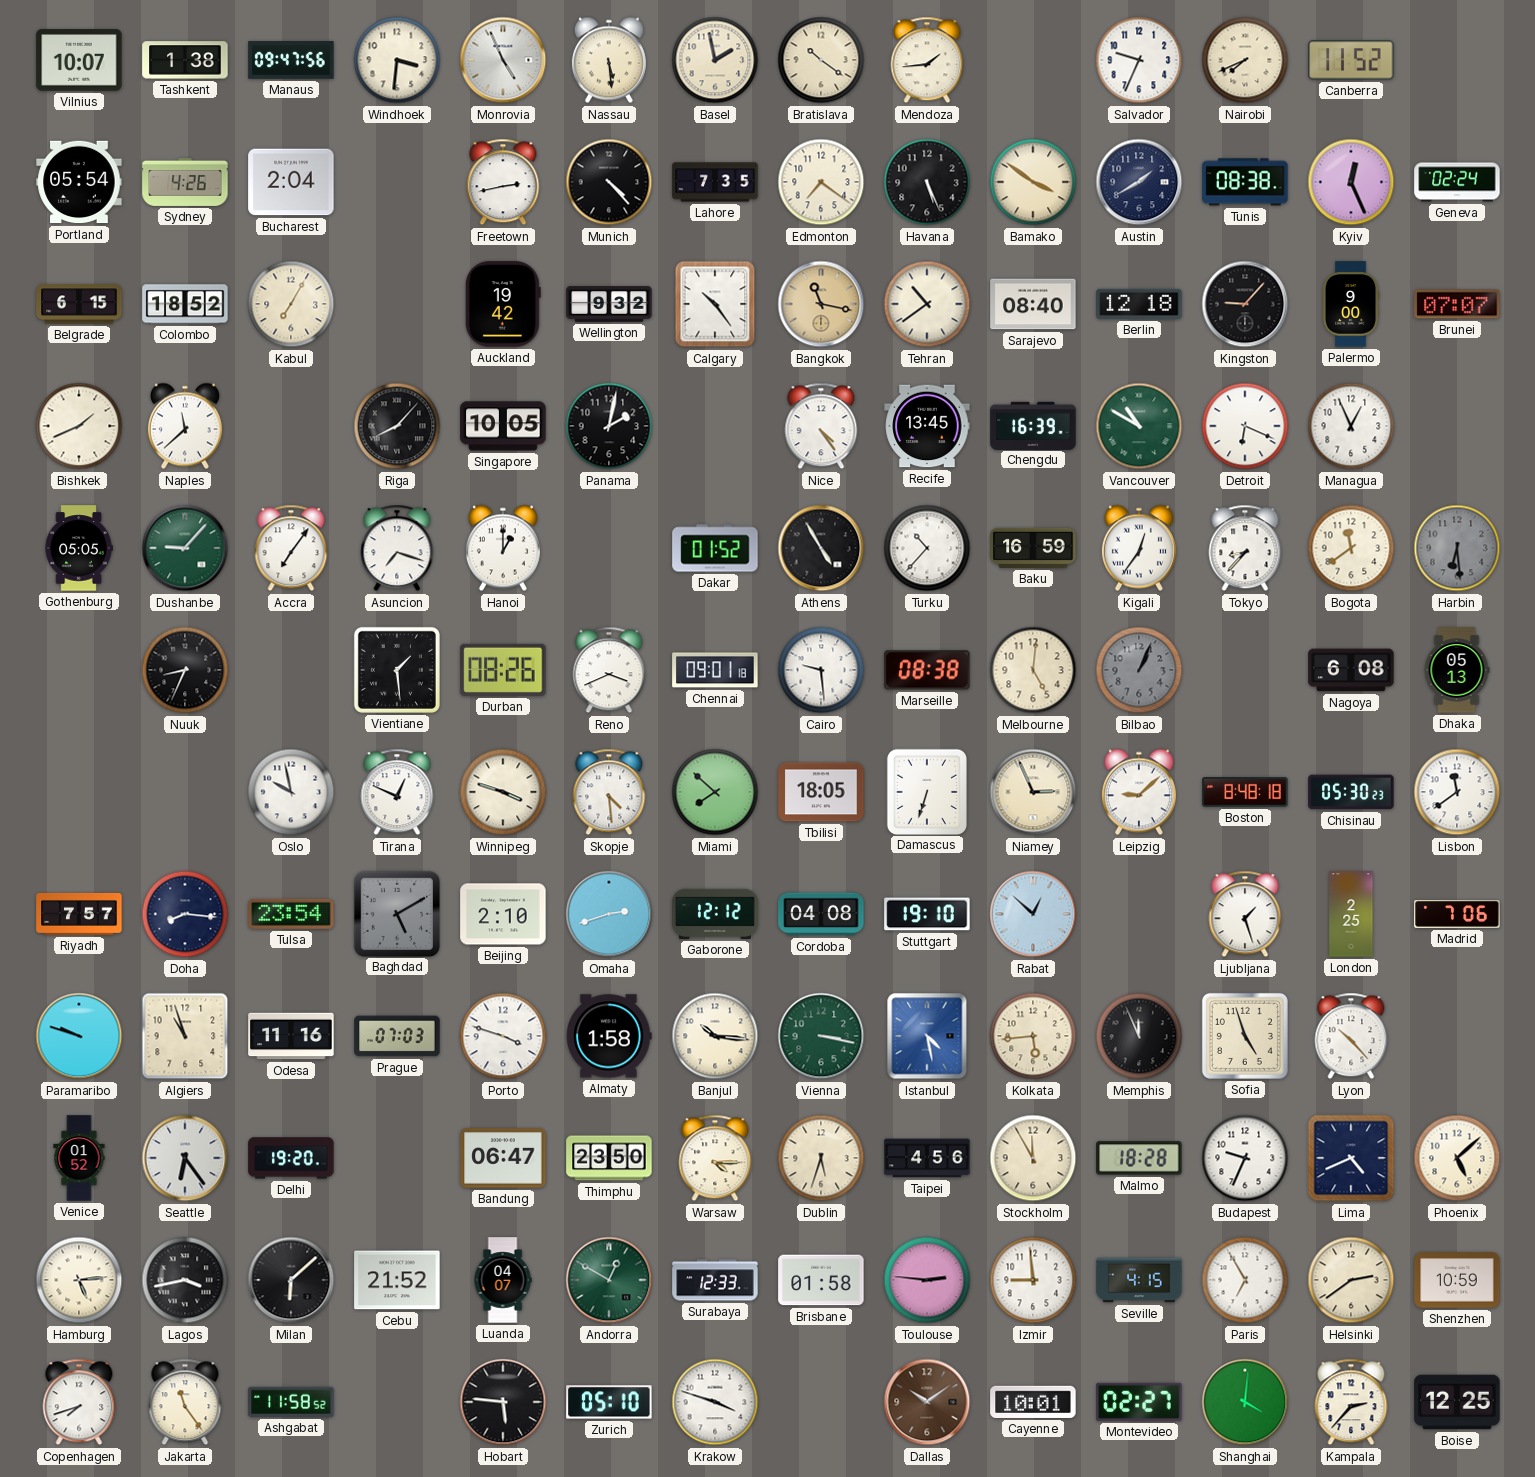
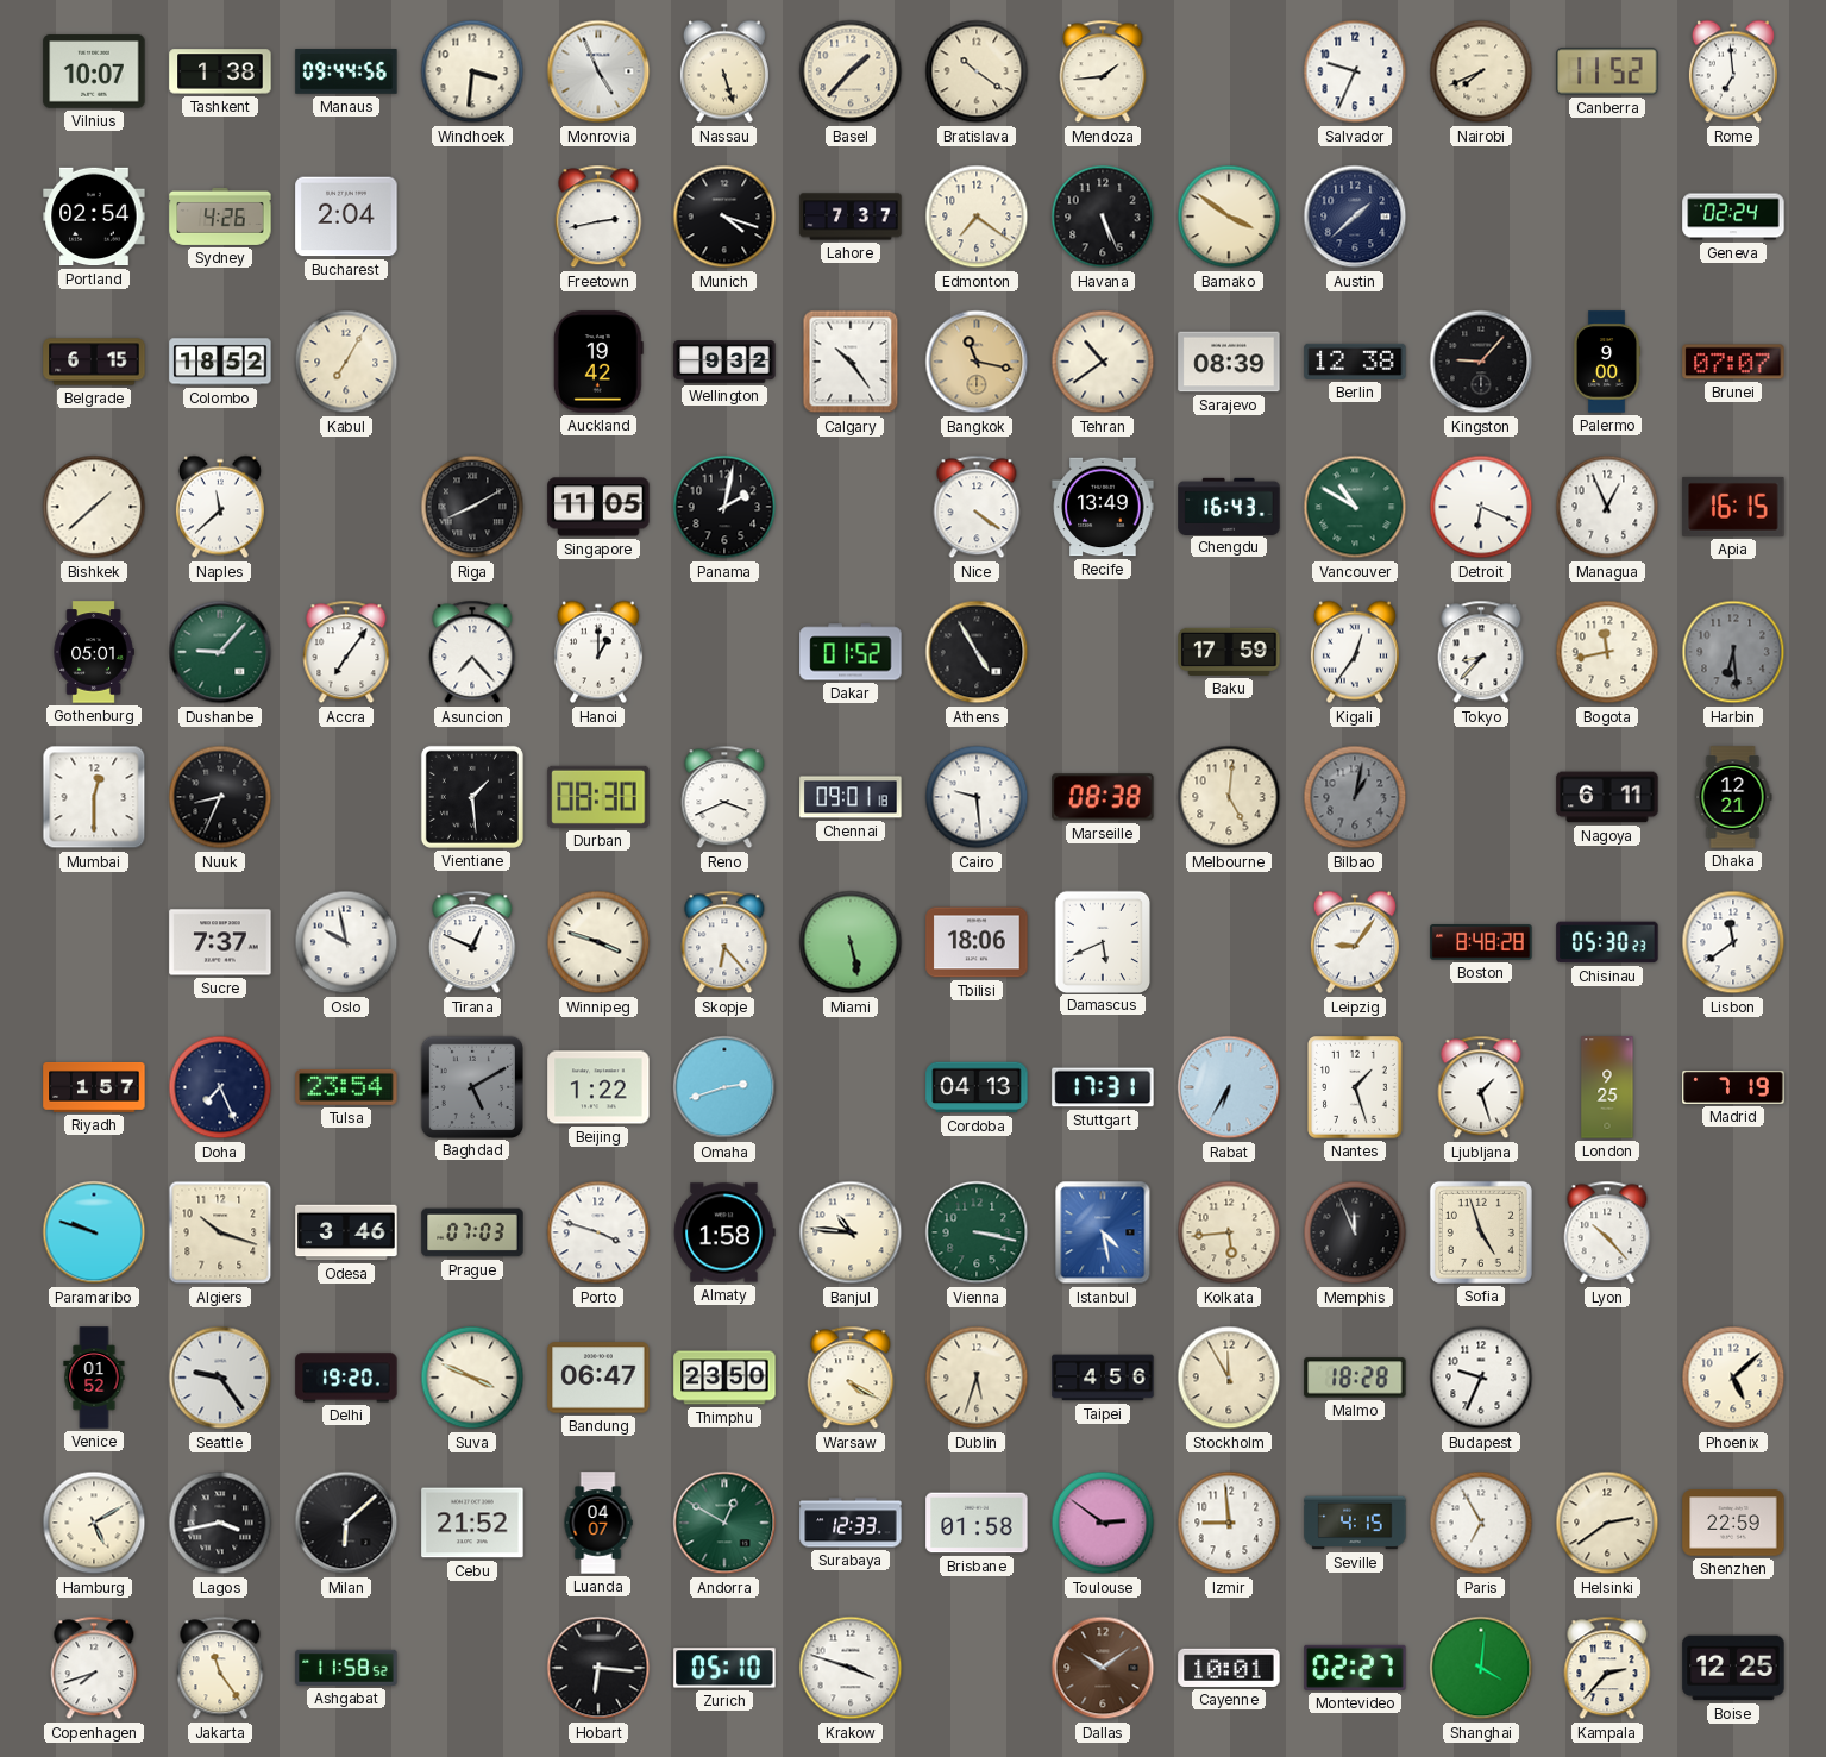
Manaus: 09:47 -> 09:44
Nassau: 5:29 -> 5:27
Basel: 1:58 -> 1:37
Rome: none -> 6:59
Portland: 05:54 -> 02:54
Munich: 4:23 -> 4:18
Lahore: 7:35 -> 7:37
Austin: 1:40 -> 1:38
Tunis: 08:38 -> none
Kyiv: 12:26 -> none
Sarajevo: 08:40 -> 08:39
Berlin: 12:18 -> 12:38
Bishkek: 1:41 -> 1:38
Riga: 8:07 -> 8:10
Singapore: 10:05 -> 11:05
Nice: 4:24 -> 4:21
Recife: 13:45 -> 13:49
Chengdu: 16:39 -> 16:43
Apia: none -> 16:15
Gothenburg: 05:05 -> 05:01
Asuncion: 7:18 -> 7:23
Turku: 10:37 -> none
Baku: 16:59 -> 17:59
Bogota: 11:39 -> 11:43
Mumbai: none -> 12:30
Durban: 08:26 -> 08:30
Bilbao: 1:04 -> 1:02
Nagoya: 6:08 -> 6:11
Dhaka: 05:13 -> 12:21
Sucre: none -> 7:37
Skopje: 4:29 -> 6:23
Miami: 7:52 -> 5:28
Tbilisi: 18:05 -> 18:06
Damascus: 6:33 -> 5:41
Niamey: 2:56 -> none
Leipzig: 9:08 -> 9:06
Boston: 8:48:18 -> 8:48:28
Riyadh: 7:57 -> 1:57
Doha: 8:16 -> 7:26
Beijing: 2:10 -> 1:22
Gaborone: 12:12 -> none
Cordoba: 04:08 -> 04:13
Stuttgart: 19:10 -> 17:31
Rabat: 12:52 -> 6:35
Nantes: none -> 1:27
London: 2:25 -> 9:25
Madrid: 7:06 -> 7:19
Algiers: 10:57 -> 10:18
Odesa: 11:16 -> 3:46
Banjul: 10:16 -> 10:46
Seattle: 6:24 -> 9:24
Suva: none -> 3:49
Warsaw: 4:15 -> 4:20
Lima: 4:41 -> none
Hamburg: 5:14 -> 5:10
Toulouse: 2:46 -> 2:51
Shenzhen: 10:59 -> 22:59
Hobart: 5:46 -> 6:16
